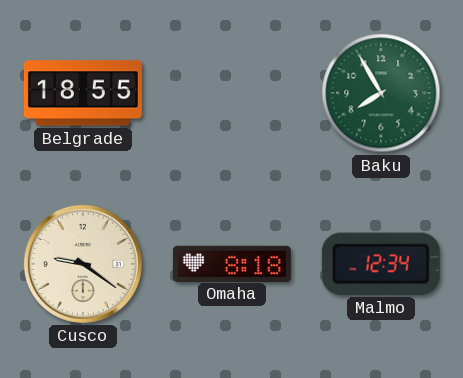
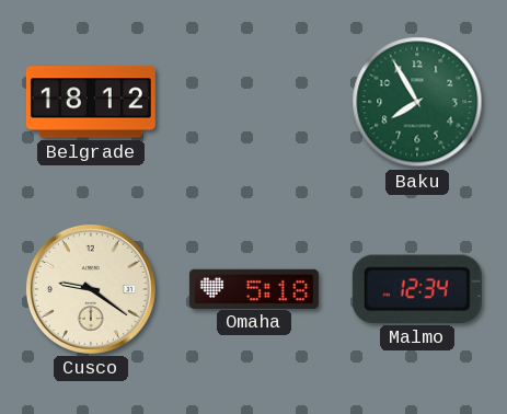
Belgrade: 18:55 -> 18:12
Omaha: 8:18 -> 5:18
